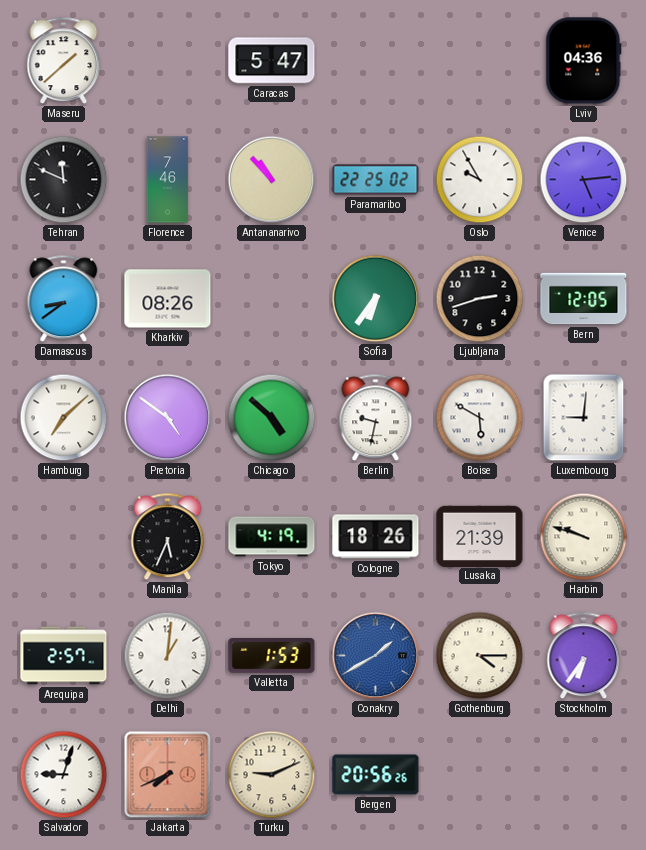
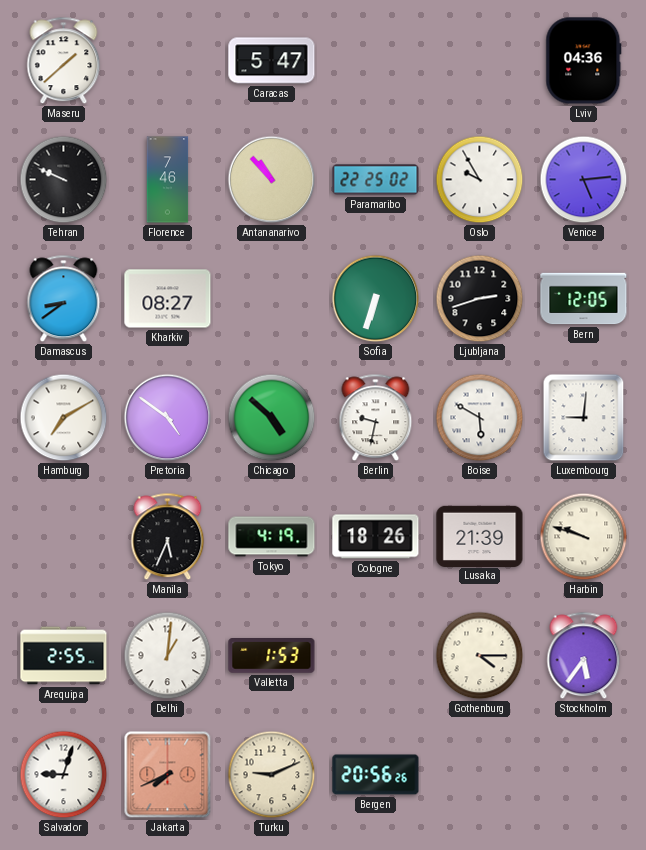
Tehran: 11:49 -> 9:49
Kharkiv: 08:26 -> 08:27
Sofia: 6:36 -> 6:33
Hamburg: 7:08 -> 7:10
Arequipa: 2:57 -> 2:55
Conakry: 1:40 -> none
Stockholm: 6:36 -> 5:36
